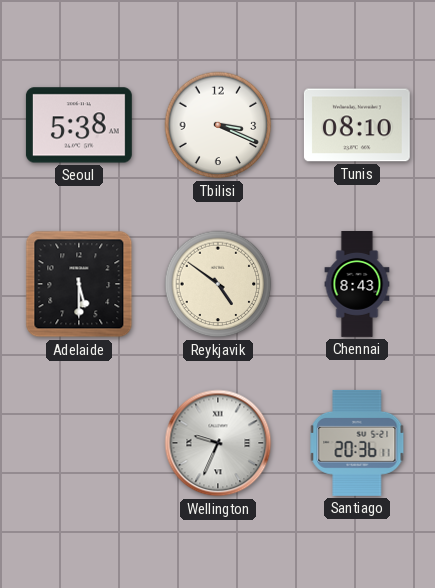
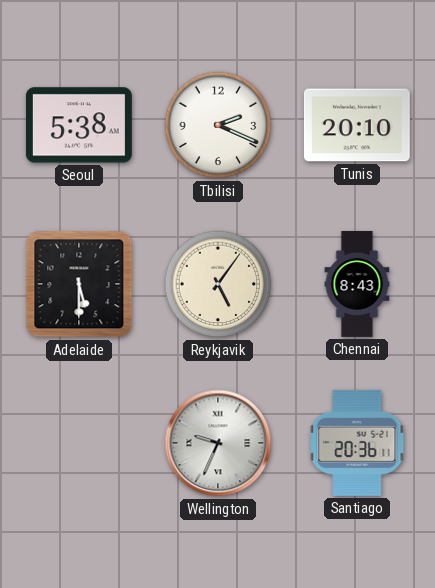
Tbilisi: 3:19 -> 2:19
Tunis: 08:10 -> 20:10
Reykjavik: 4:51 -> 5:06
